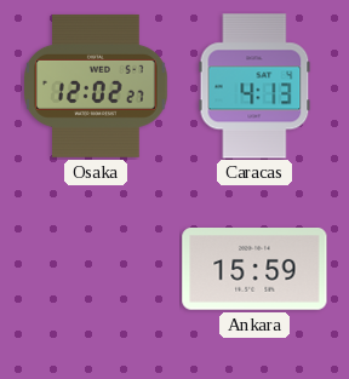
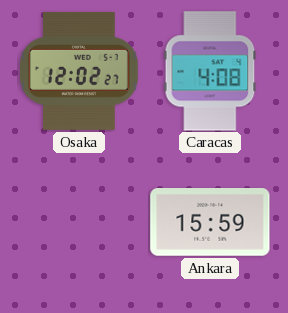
Caracas: 4:13 -> 4:08
